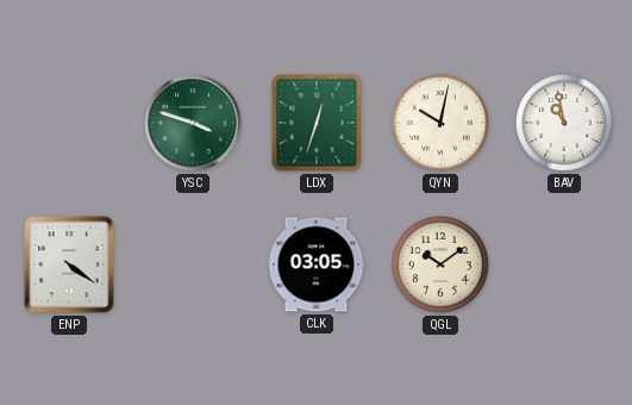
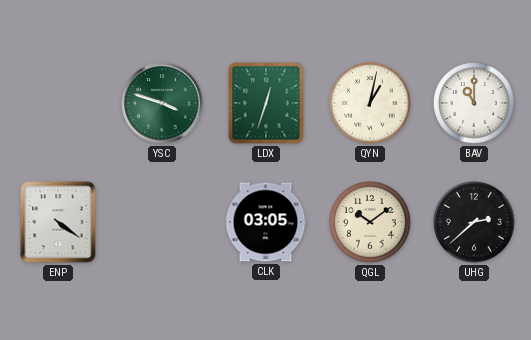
QYN: 10:02 -> 1:02
BAV: 10:58 -> 11:00
UHG: none -> 2:38
